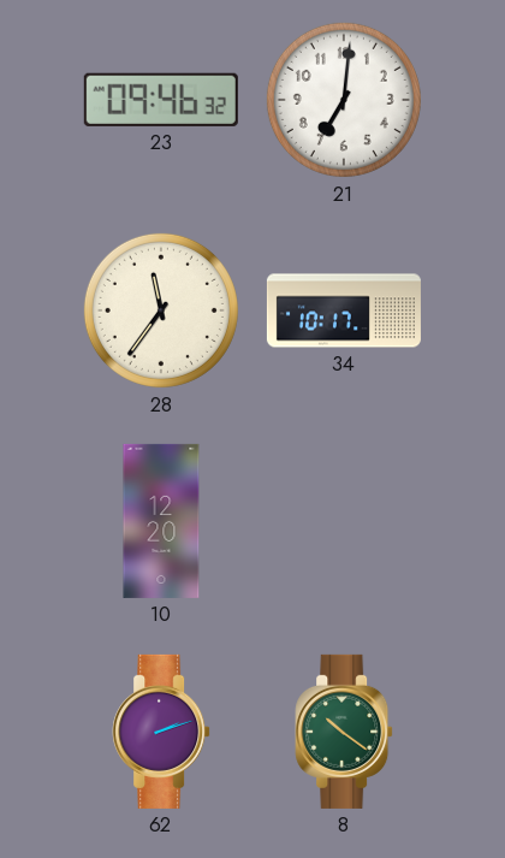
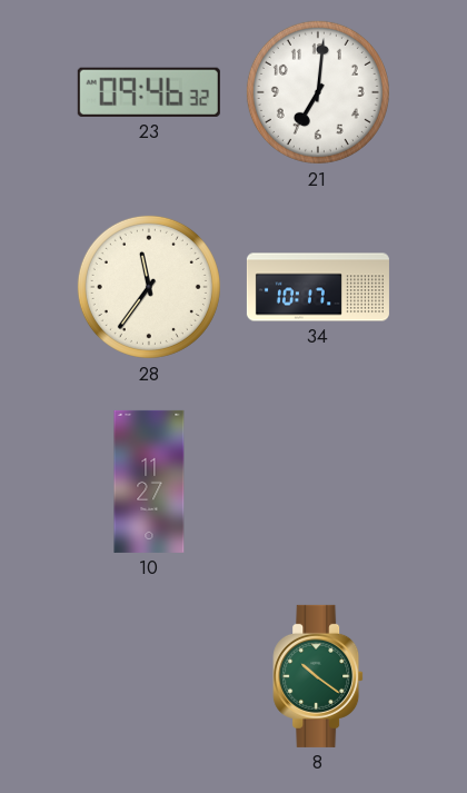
10: 12:20 -> 11:27
62: 2:12 -> none
